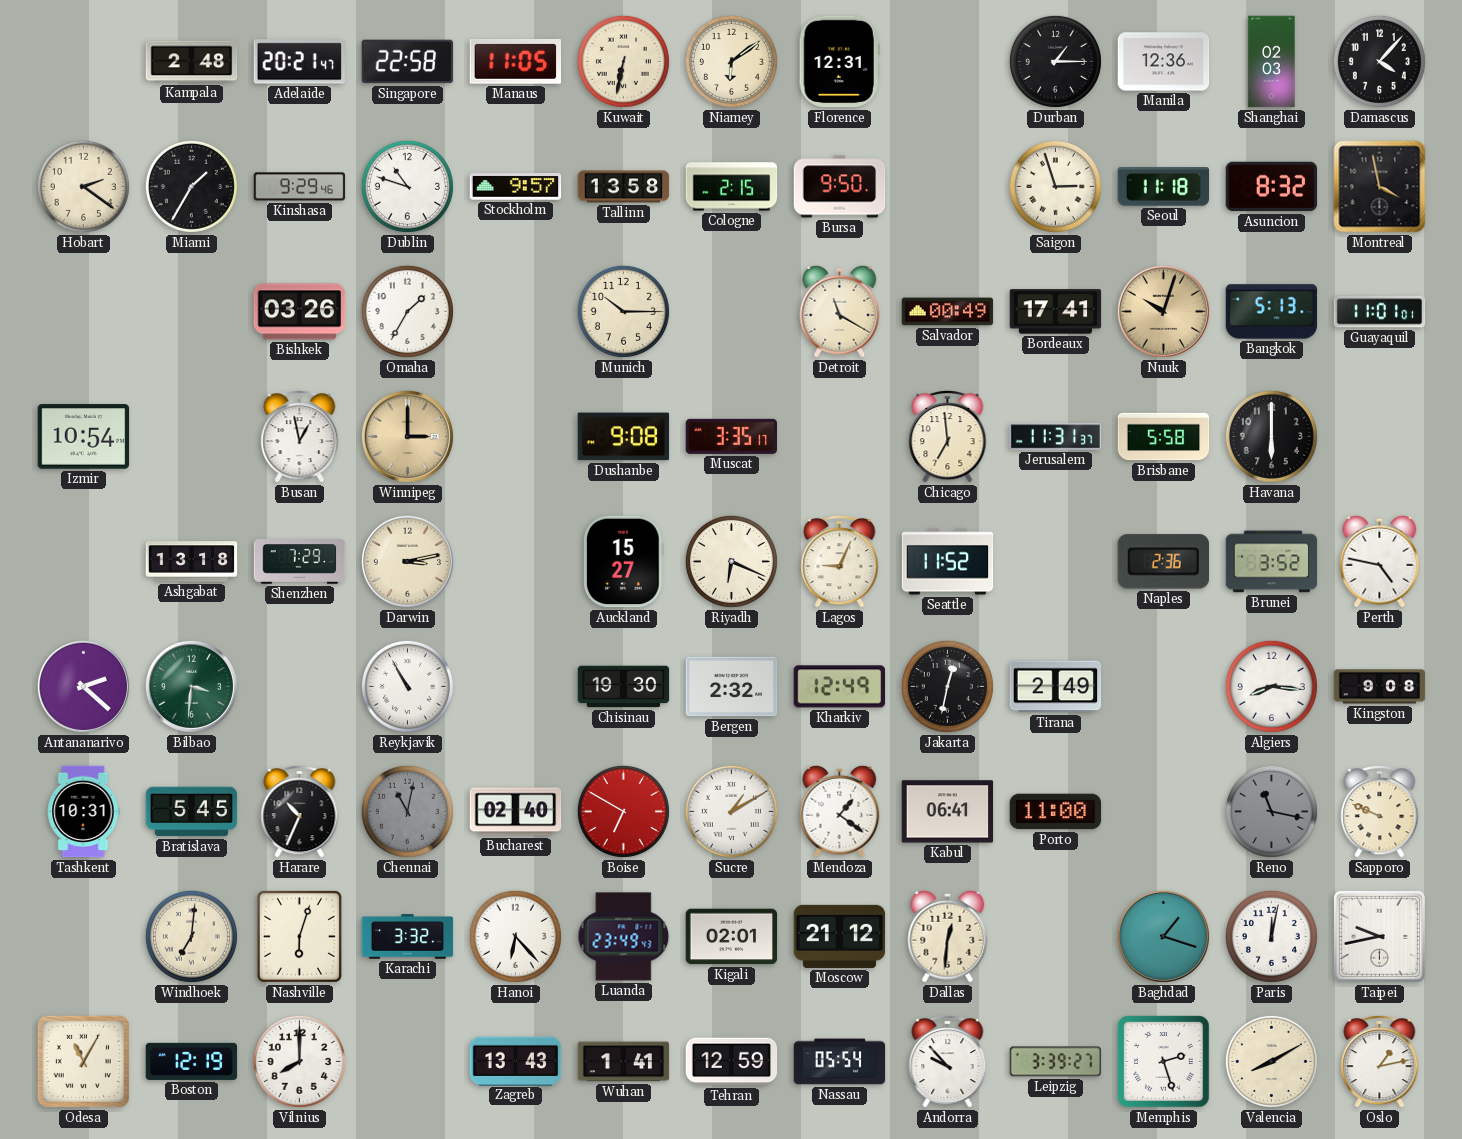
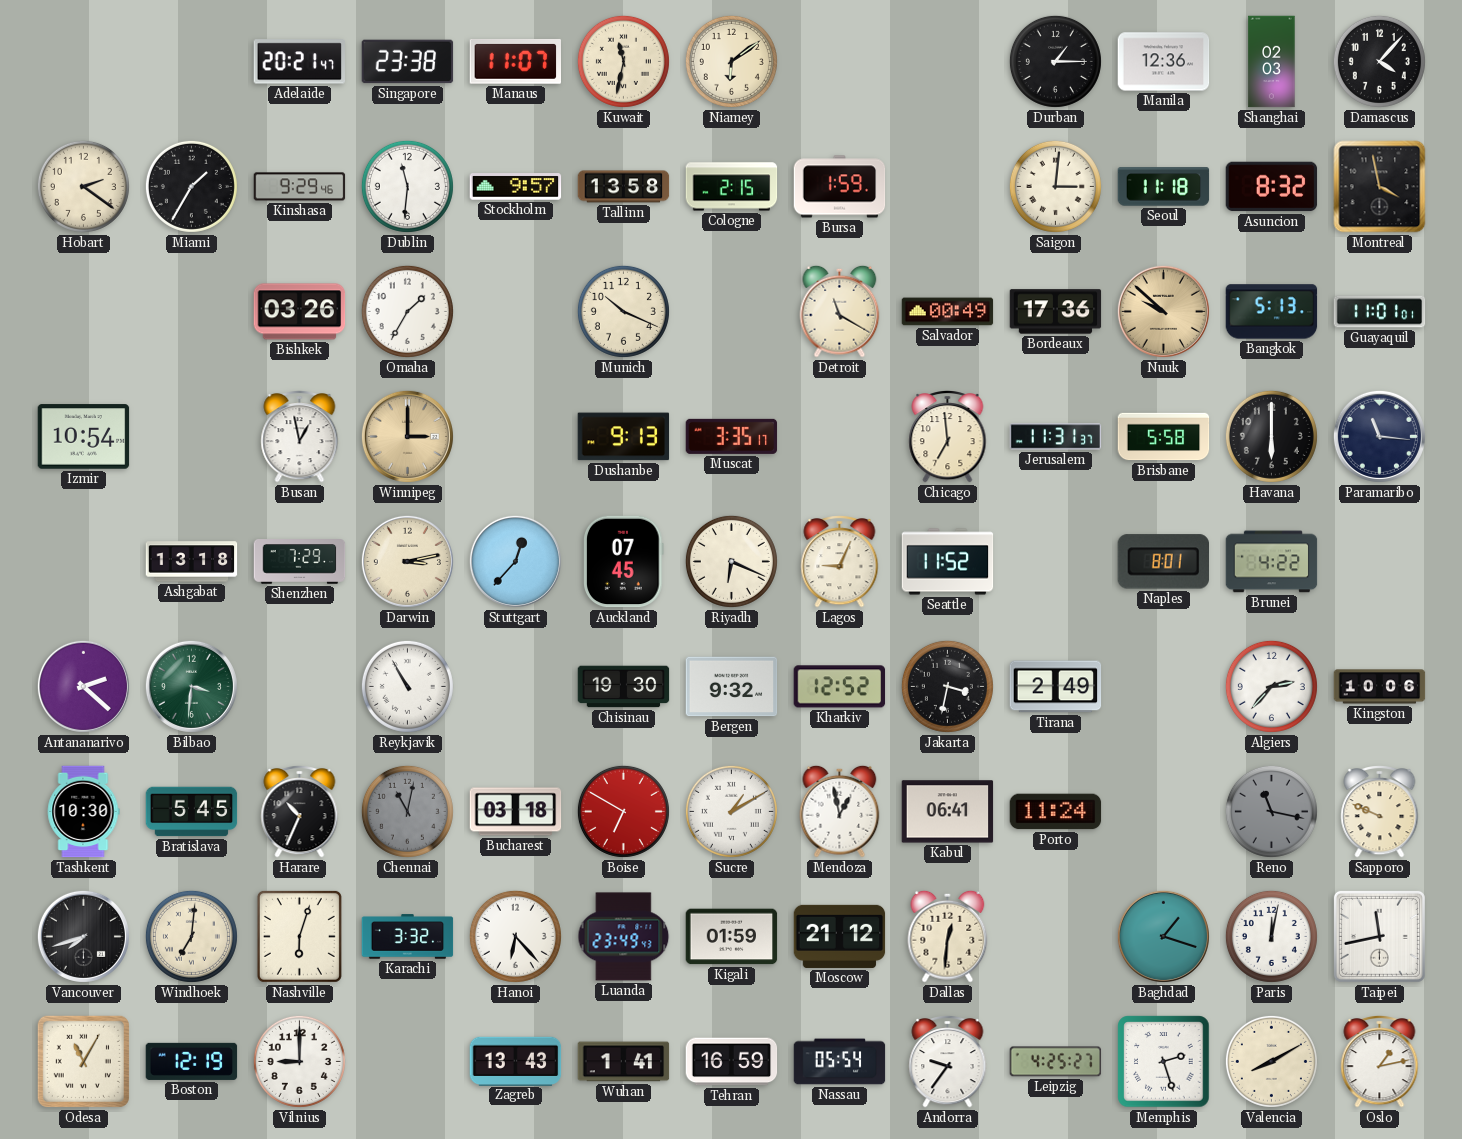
Kampala: 2:48 -> none
Singapore: 22:58 -> 23:38
Manaus: 11:05 -> 11:07
Kuwait: 6:32 -> 11:32
Florence: 12:31 -> none
Dublin: 10:48 -> 11:31
Bursa: 9:50 -> 1:59
Saigon: 2:57 -> 3:01
Munich: 10:15 -> 10:19
Bordeaux: 17:41 -> 17:36
Nuuk: 10:03 -> 9:52
Dushanbe: 9:08 -> 9:13
Paramaribo: none -> 11:16
Stuttgart: none -> 12:37
Auckland: 15:27 -> 07:45
Naples: 2:36 -> 8:01
Brunei: 3:52 -> 4:22
Perth: 4:47 -> none
Bergen: 2:32 -> 9:32
Kharkiv: 12:49 -> 12:52
Jakarta: 12:32 -> 3:32
Algiers: 8:16 -> 2:37
Kingston: 9:08 -> 10:06
Tashkent: 10:31 -> 10:30
Bucharest: 02:40 -> 03:18
Mendoza: 1:21 -> 12:58
Porto: 11:00 -> 11:24
Vancouver: none -> 7:42
Kigali: 02:01 -> 01:59
Taipei: 9:43 -> 11:43
Vilnius: 8:00 -> 9:00
Tehran: 12:59 -> 16:59
Andorra: 9:53 -> 9:36
Leipzig: 3:39 -> 4:25
